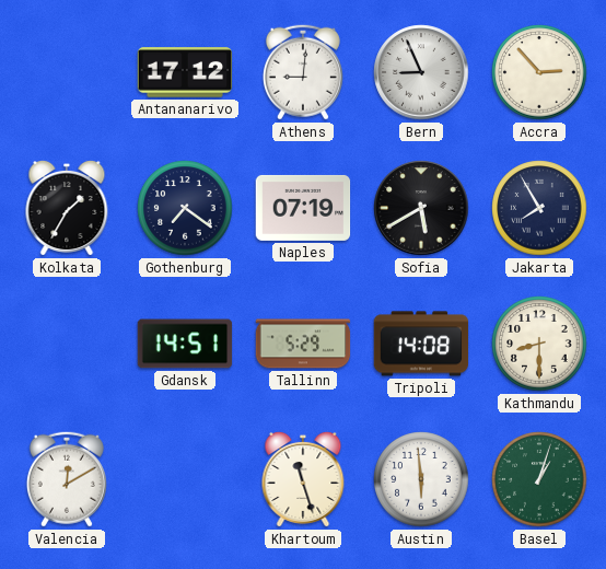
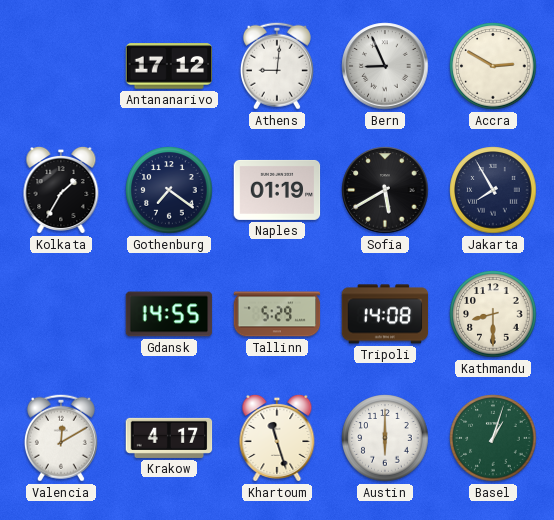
Accra: 2:53 -> 2:50
Naples: 07:19 -> 01:19
Gdansk: 14:51 -> 14:55
Krakow: none -> 4:17
Austin: 5:59 -> 6:00
